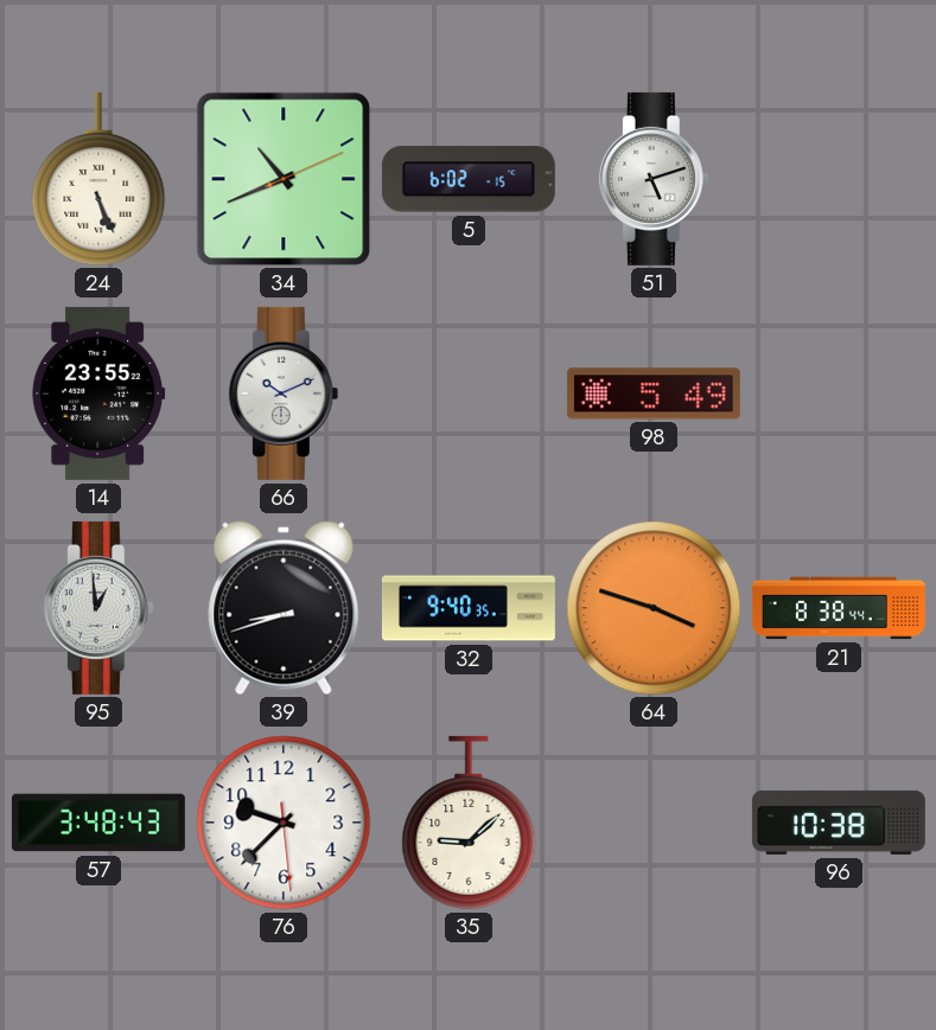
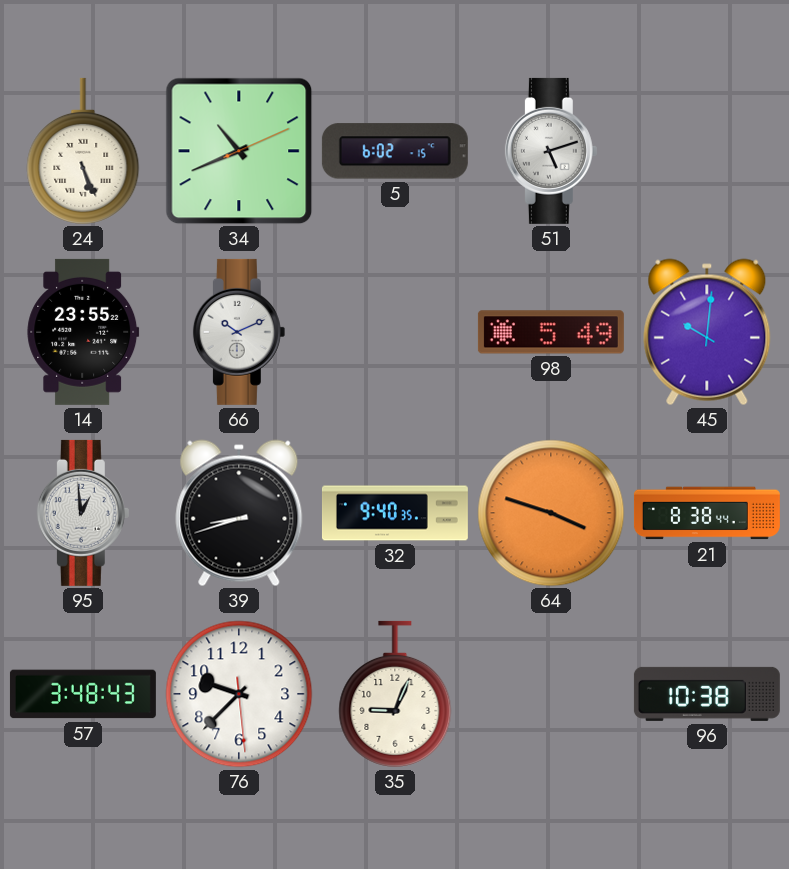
45: none -> 10:01
35: 9:08 -> 9:04
